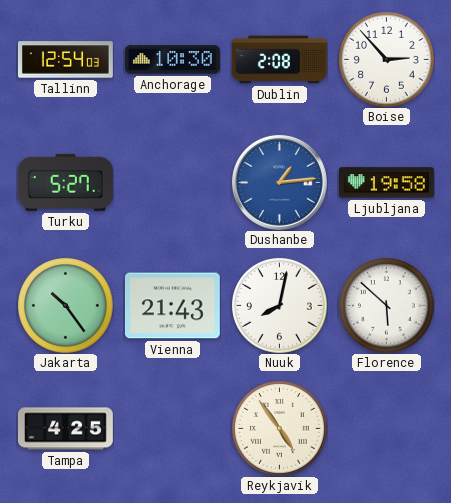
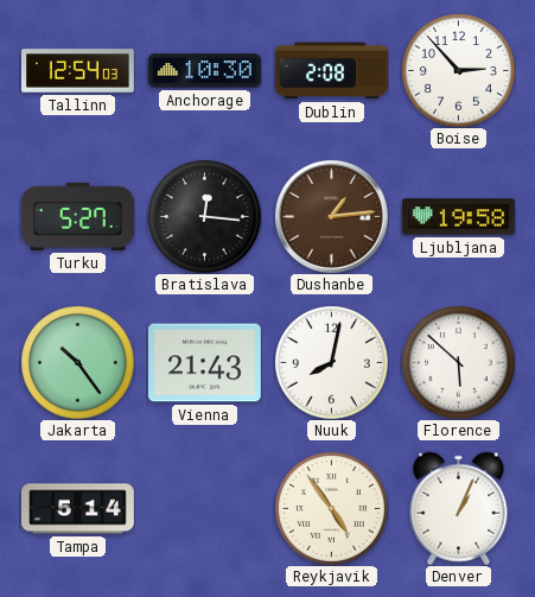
Bratislava: none -> 12:16
Dushanbe dial: blue -> brown
Tampa: 4:25 -> 5:14
Denver: none -> 1:04
